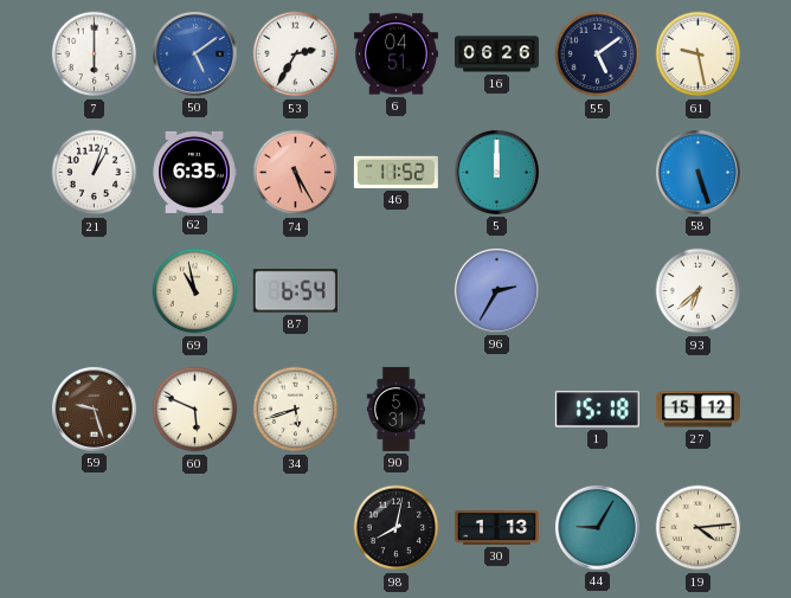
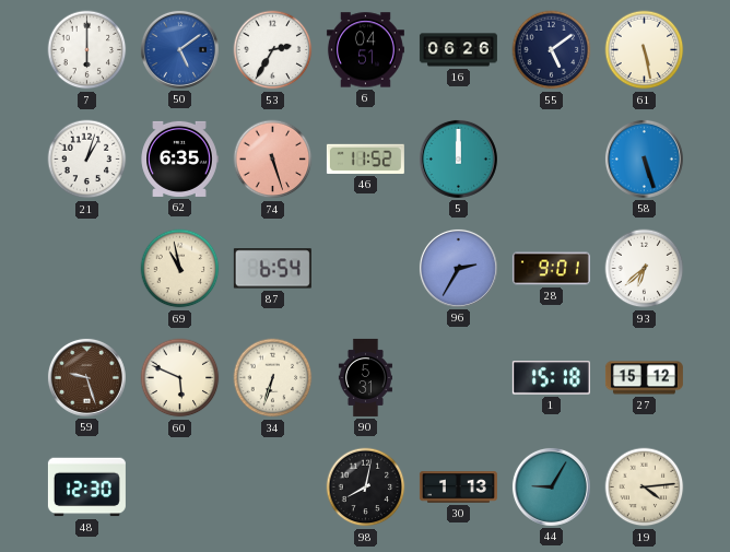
61: 9:28 -> 5:28
74: 5:25 -> 5:27
28: none -> 9:01
34: 5:42 -> 6:33
48: none -> 12:30
